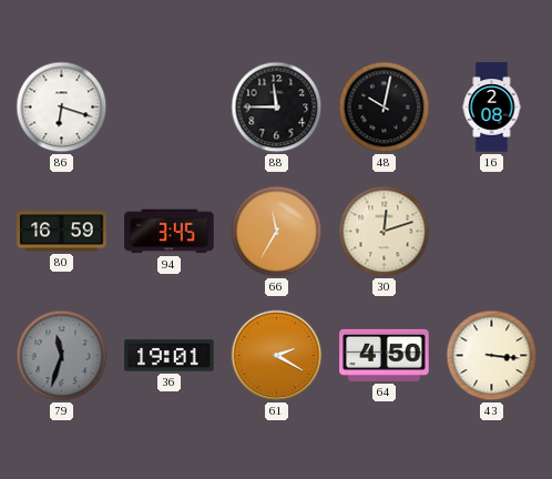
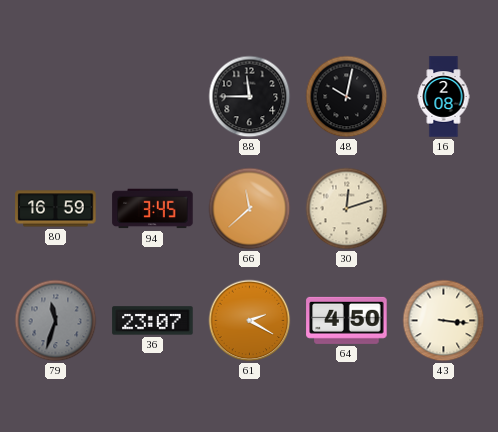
86: 6:18 -> none
66: 11:35 -> 11:38
36: 19:01 -> 23:07
